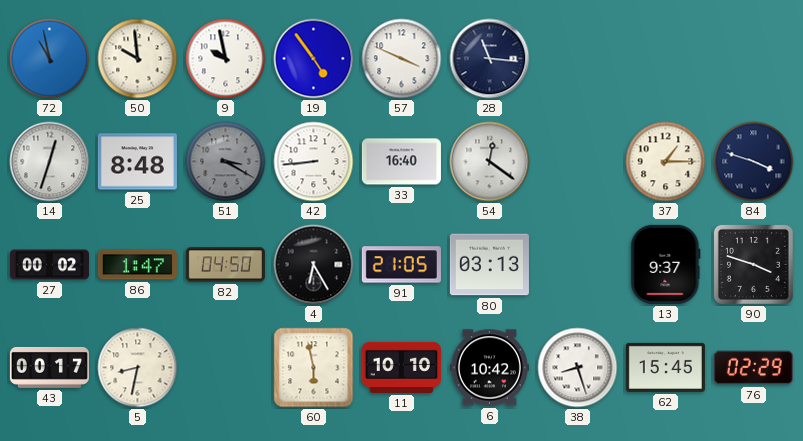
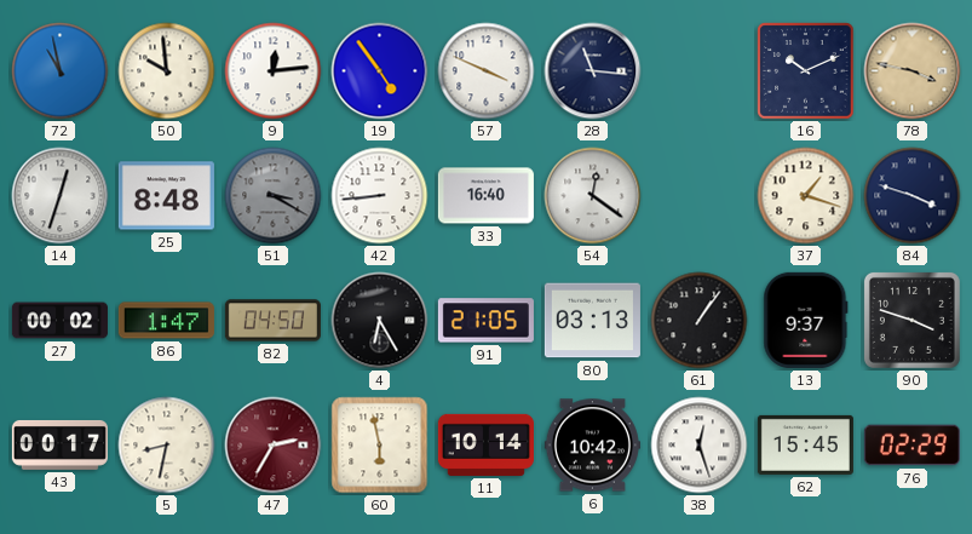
9: 9:58 -> 12:14
16: none -> 10:11
78: none -> 3:47
37: 1:15 -> 1:18
61: none -> 1:06
47: none -> 2:35
11: 10:10 -> 10:14
38: 8:27 -> 12:27
